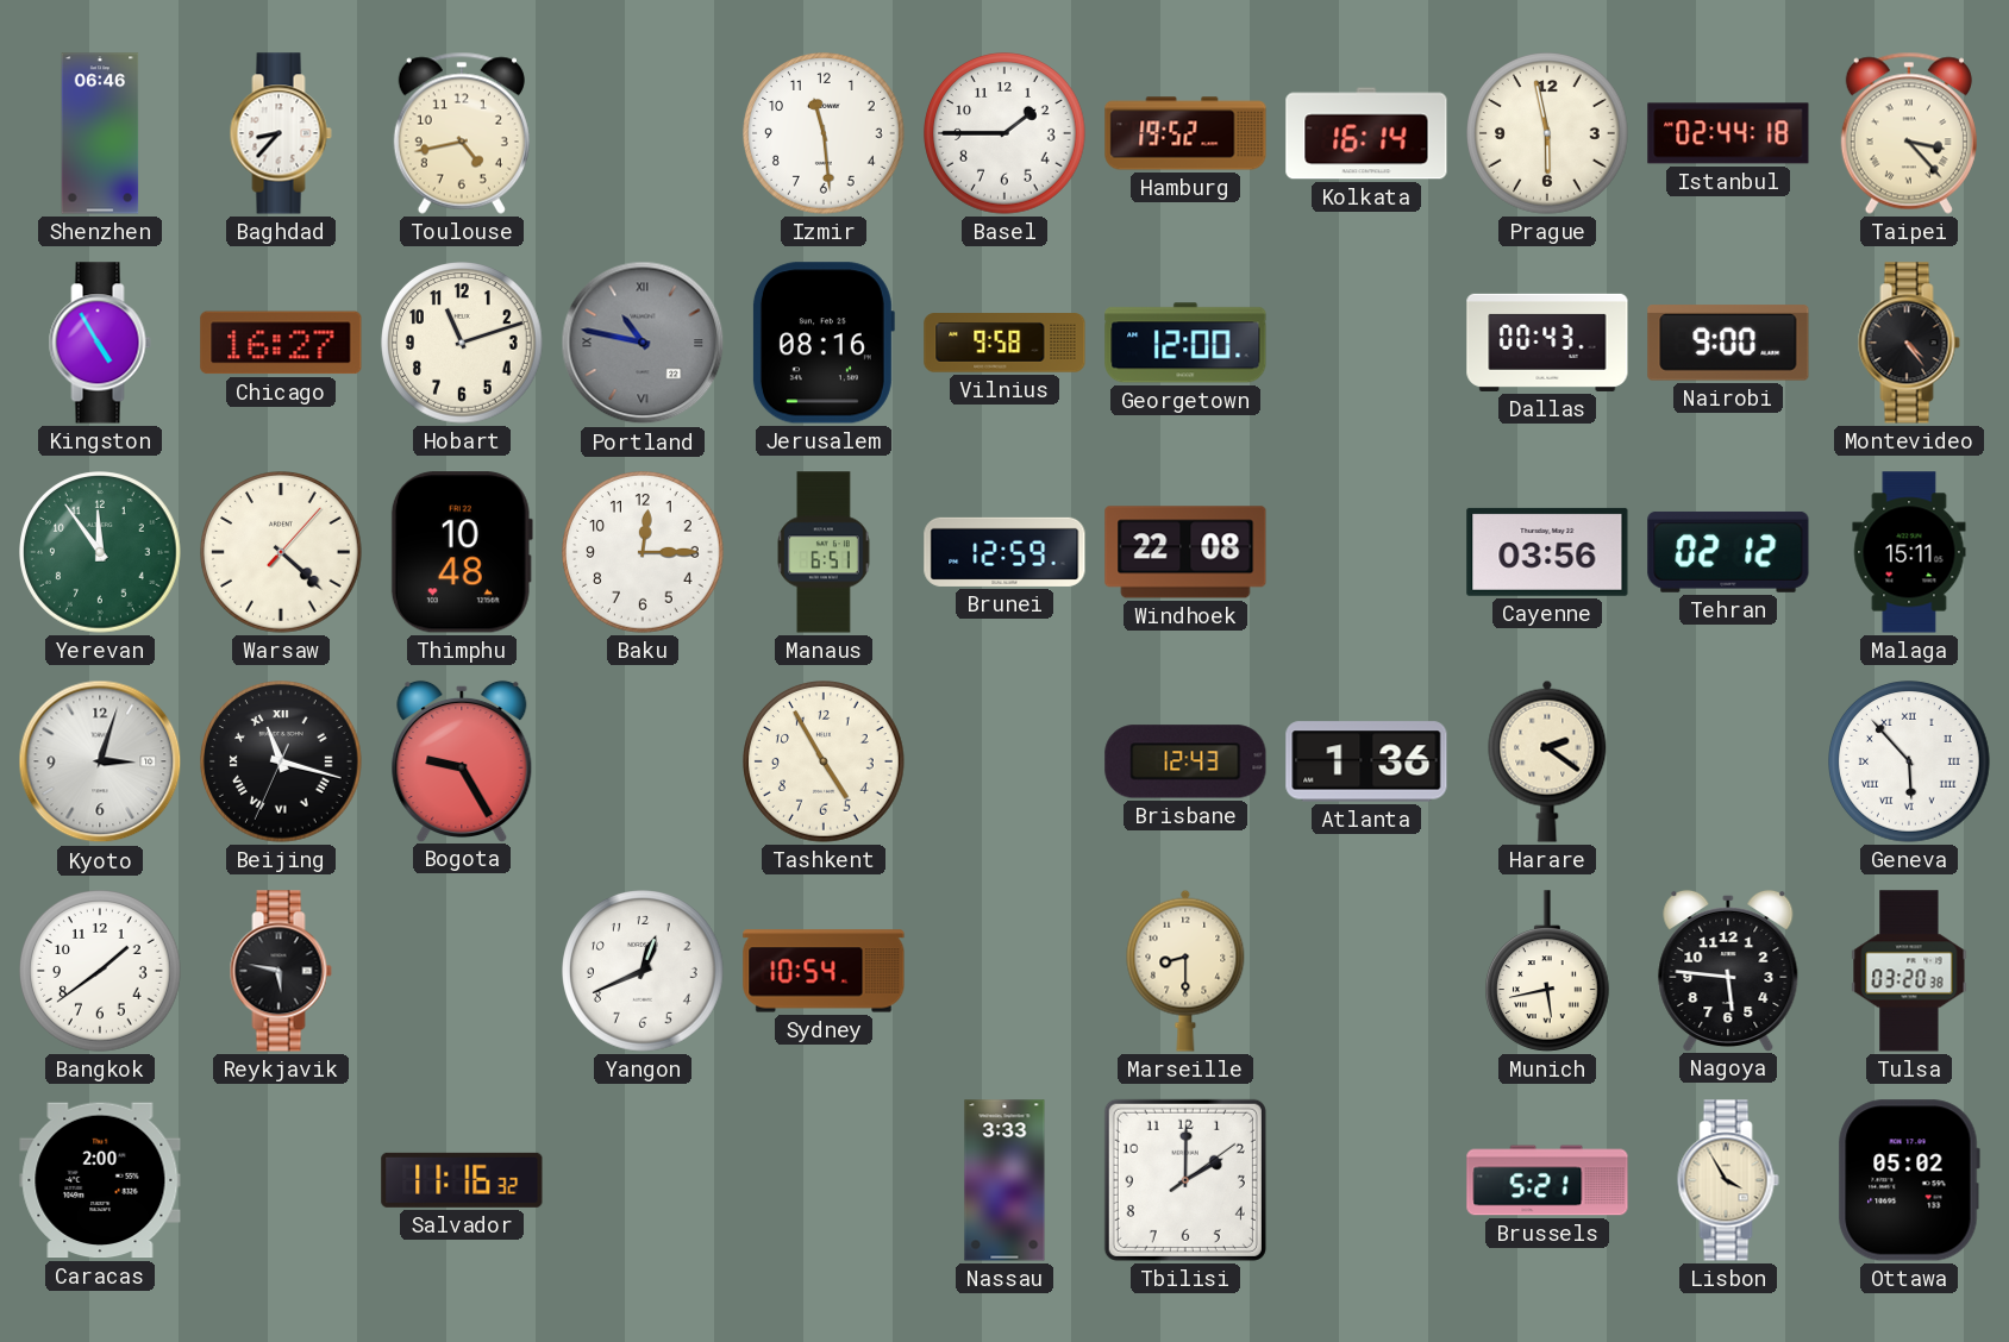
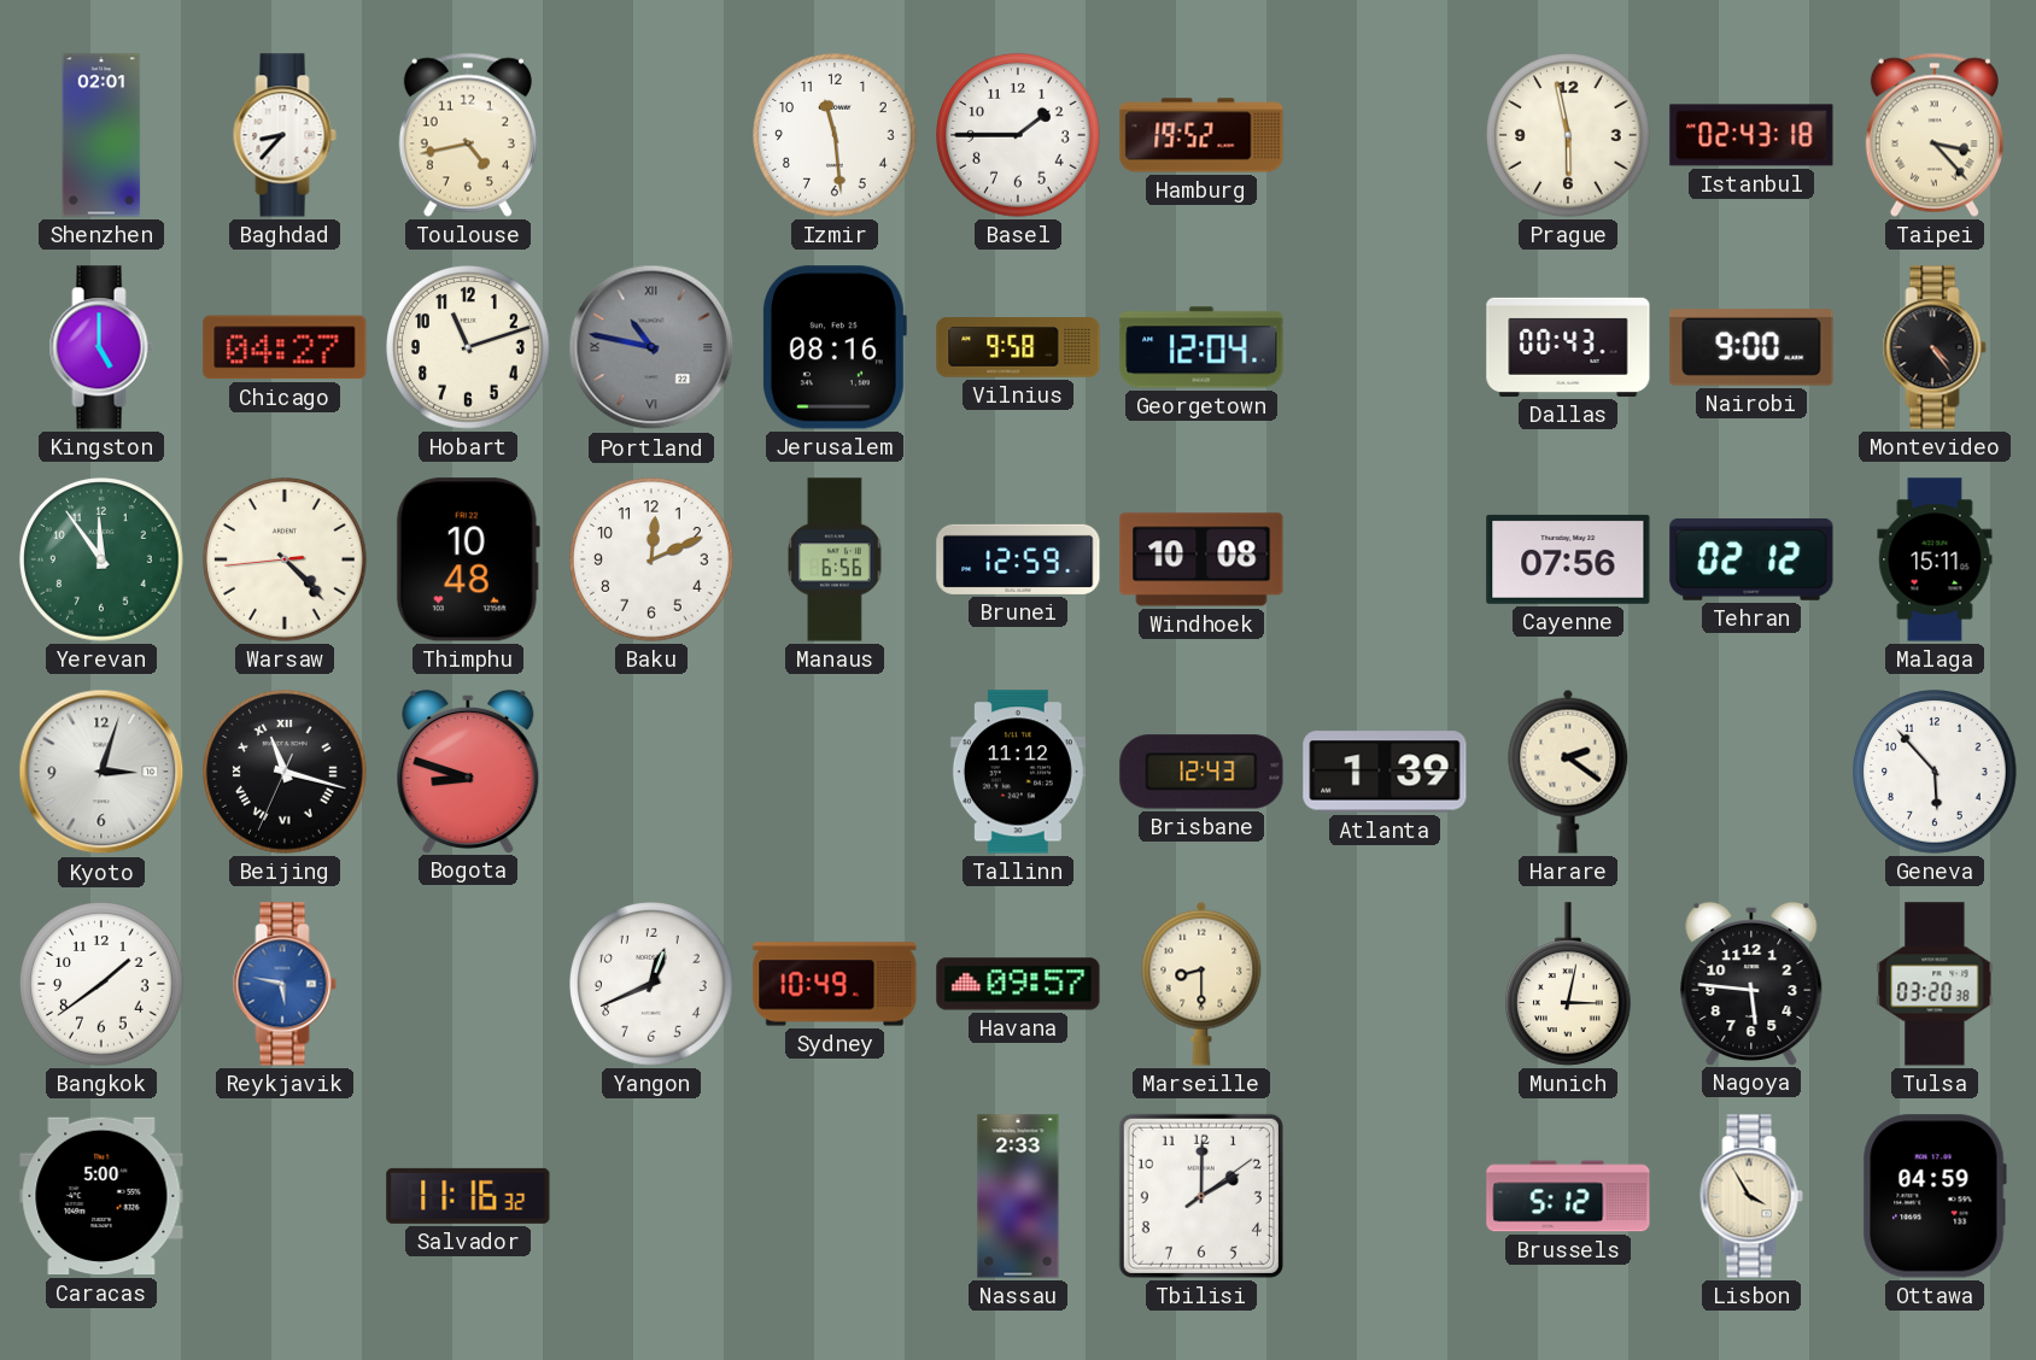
Shenzhen: 06:46 -> 02:01
Kolkata: 16:14 -> none
Istanbul: 02:44 -> 02:43
Kingston: 4:55 -> 5:00
Chicago: 16:27 -> 04:27
Georgetown: 12:00 -> 12:04
Warsaw: 4:22:07 -> 4:22:44
Baku: 12:15 -> 12:11
Manaus: 6:51 -> 6:56
Windhoek: 22:08 -> 10:08
Cayenne: 03:56 -> 07:56
Bogota: 9:25 -> 8:48
Tashkent: 4:55 -> none
Tallinn: none -> 11:12
Atlanta: 1:36 -> 1:39
Geneva numerals: Roman -> Arabic
Reykjavik dial: black -> blue
Sydney: 10:54 -> 10:49
Havana: none -> 09:57
Munich: 5:43 -> 3:02
Caracas: 2:00 -> 5:00
Nassau: 3:33 -> 2:33
Brussels: 5:21 -> 5:12
Ottawa: 05:02 -> 04:59
